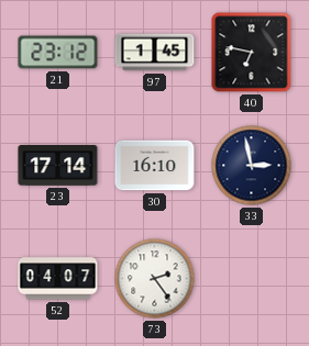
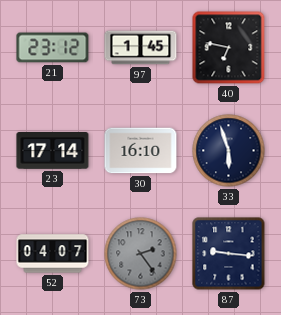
33: 2:58 -> 5:57
73 dial: white -> grey
87: none -> 9:16
